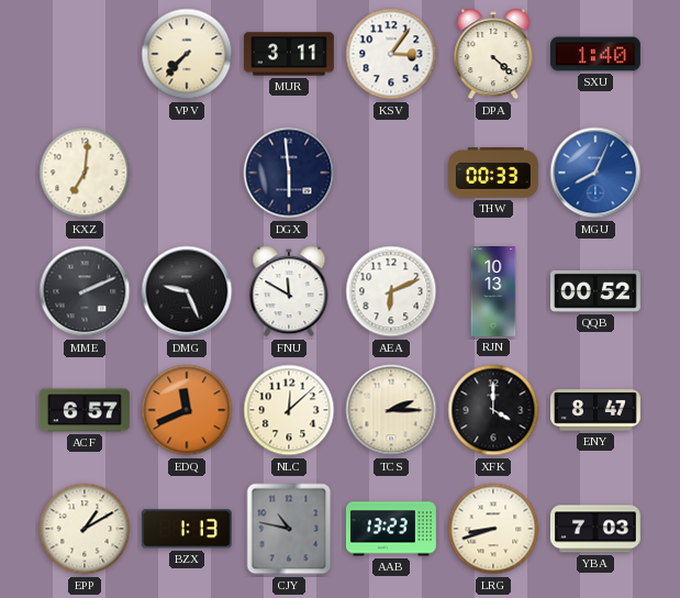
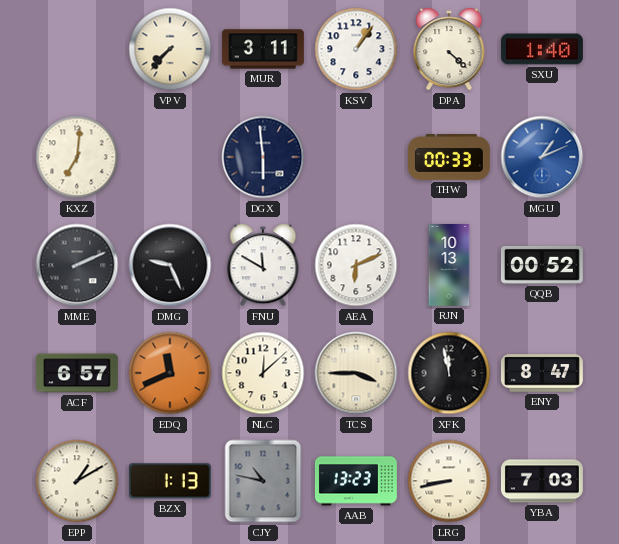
KSV: 3:06 -> 1:06
MGU: 8:04 -> 1:11
TCS: 2:15 -> 3:45
XFK: 4:00 -> 11:58
LRG: 8:42 -> 8:43
